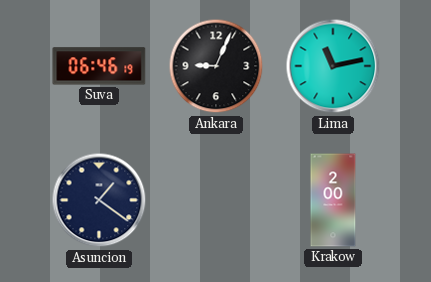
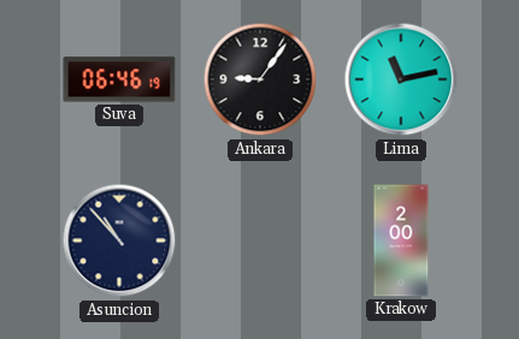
Ankara: 9:04 -> 9:06
Asuncion: 1:21 -> 10:53
